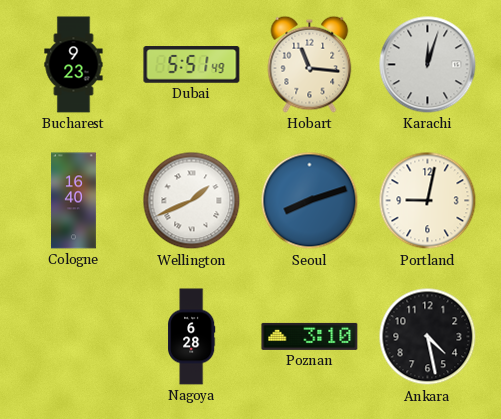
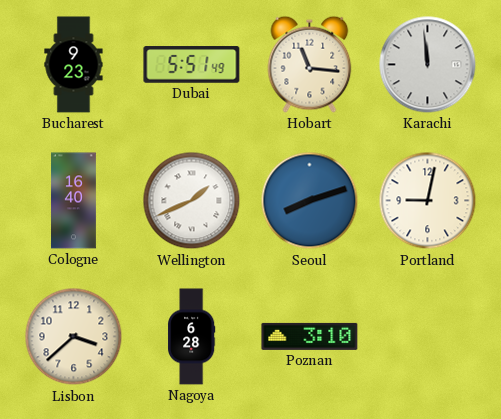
Karachi: 12:03 -> 11:59
Lisbon: none -> 3:38
Ankara: 4:28 -> none
